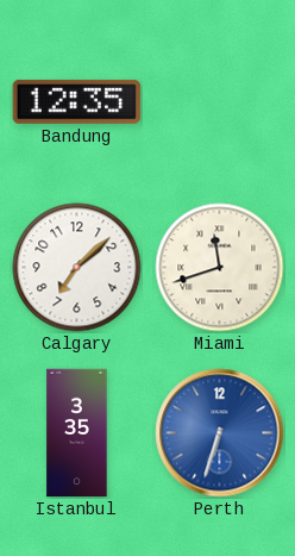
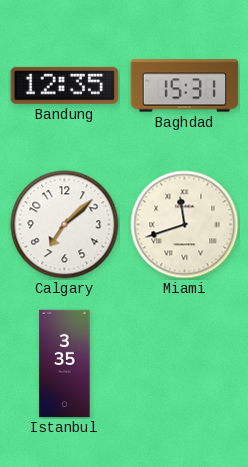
Baghdad: none -> 15:31
Perth: 6:33 -> none
